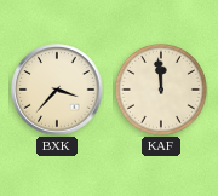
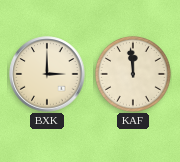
BXK: 3:37 -> 3:00
